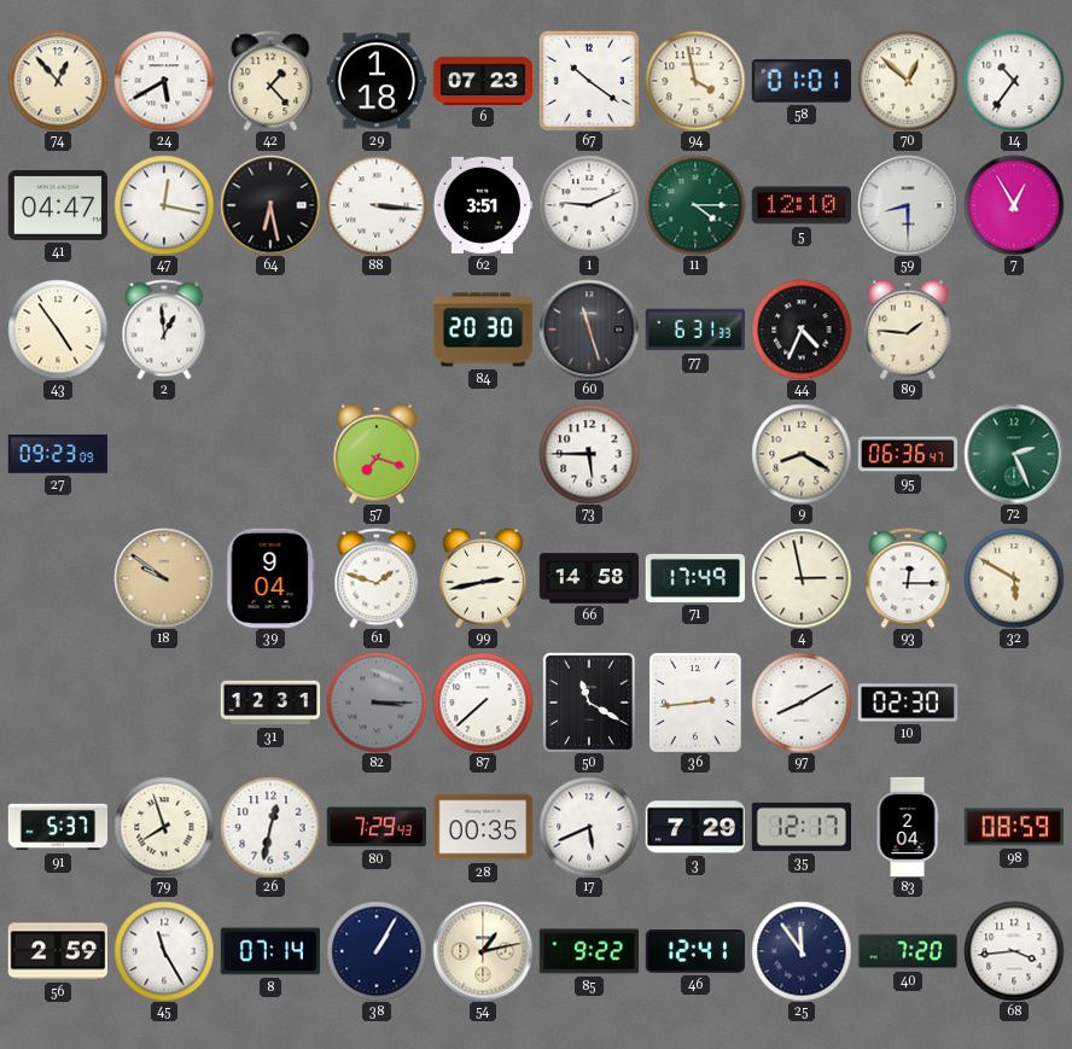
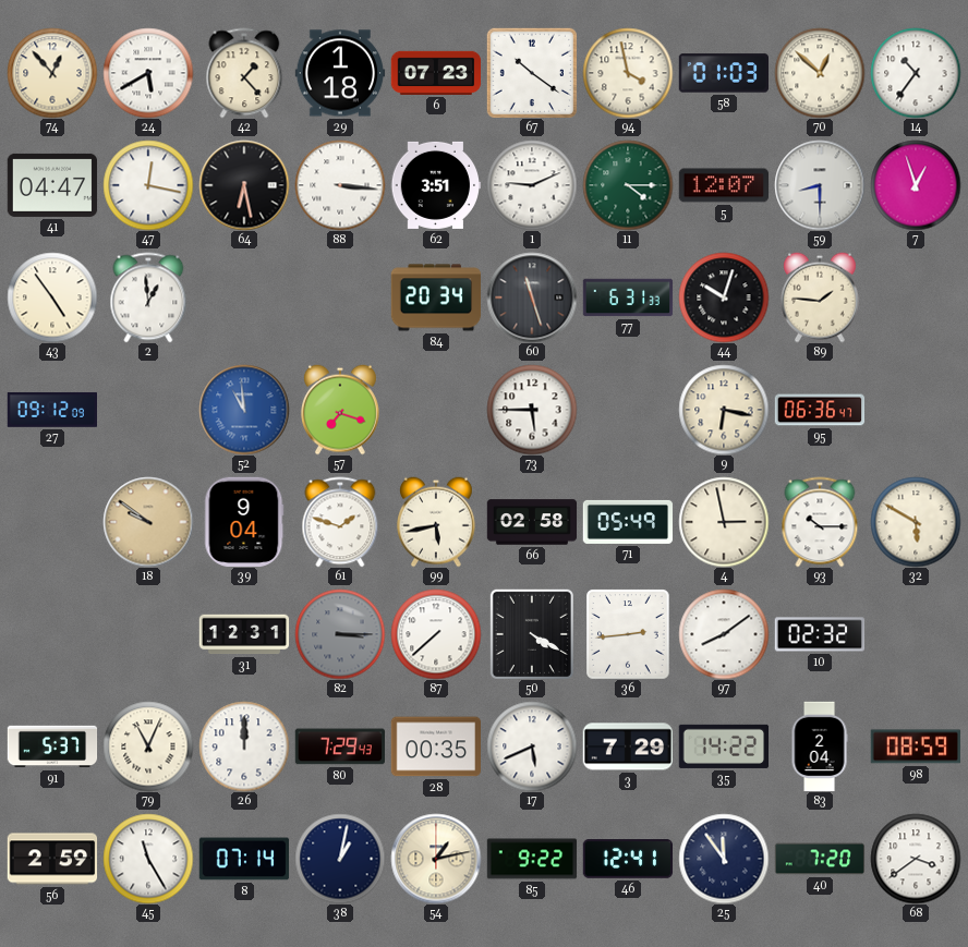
58: 01:01 -> 01:03
5: 12:10 -> 12:07
7: 12:55 -> 12:57
84: 20:30 -> 20:34
44: 4:34 -> 10:03
27: 09:23 -> 09:12
52: none -> 10:59
9: 8:20 -> 6:17
72: 2:26 -> none
99: 2:43 -> 5:43
66: 14:58 -> 02:58
71: 17:49 -> 05:49
93: 12:15 -> 10:15
50: 11:20 -> 4:20
97: 8:10 -> 8:09
10: 02:30 -> 02:32
79: 7:57 -> 11:04
26: 12:32 -> 12:00
35: 12:17 -> 14:22
38: 1:05 -> 1:02
68: 3:44 -> 3:39
